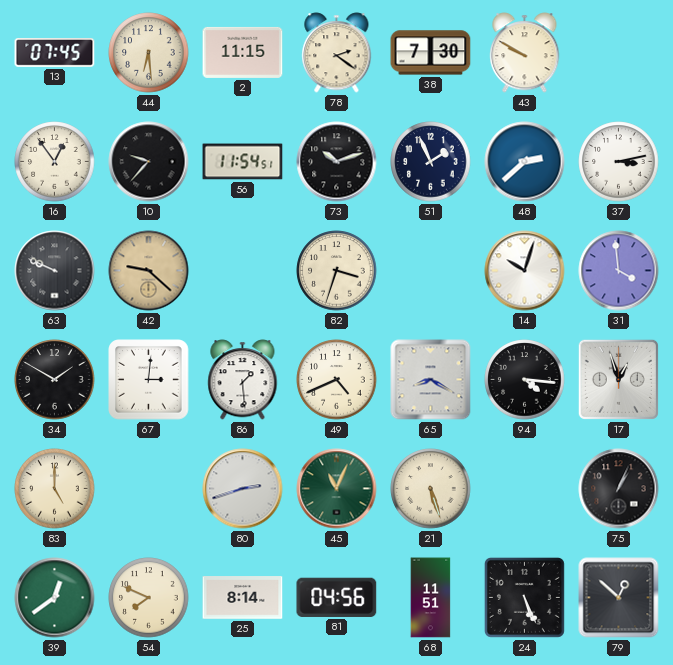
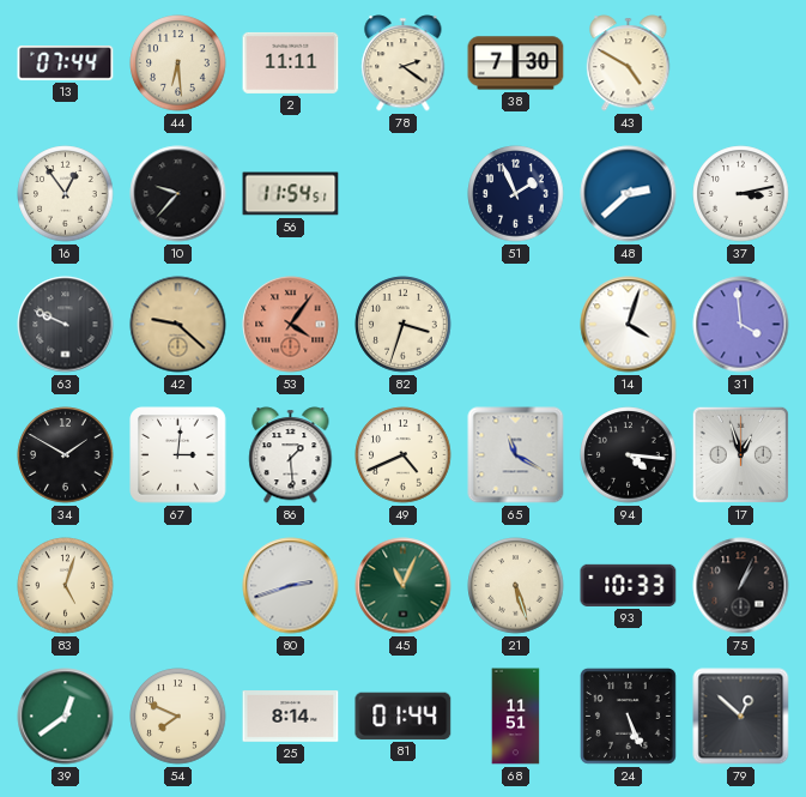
13: 07:45 -> 07:44
2: 11:15 -> 11:11
43: 9:50 -> 4:50
73: 10:12 -> none
53: none -> 4:06
14: 10:03 -> 4:03
65: 8:20 -> 11:20
83: 5:00 -> 5:03
93: none -> 10:33
81: 04:56 -> 01:44
